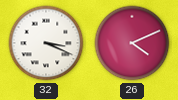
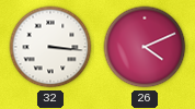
32: 3:19 -> 3:16
